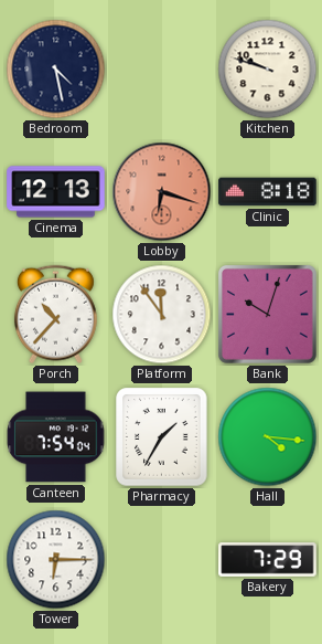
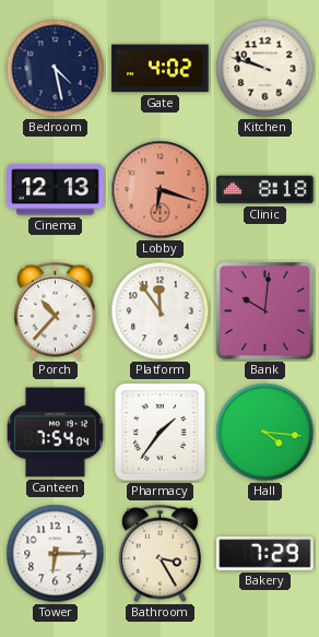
Gate: none -> 4:02
Bank: 10:03 -> 10:01
Pharmacy: 1:35 -> 1:36
Bathroom: none -> 3:25
